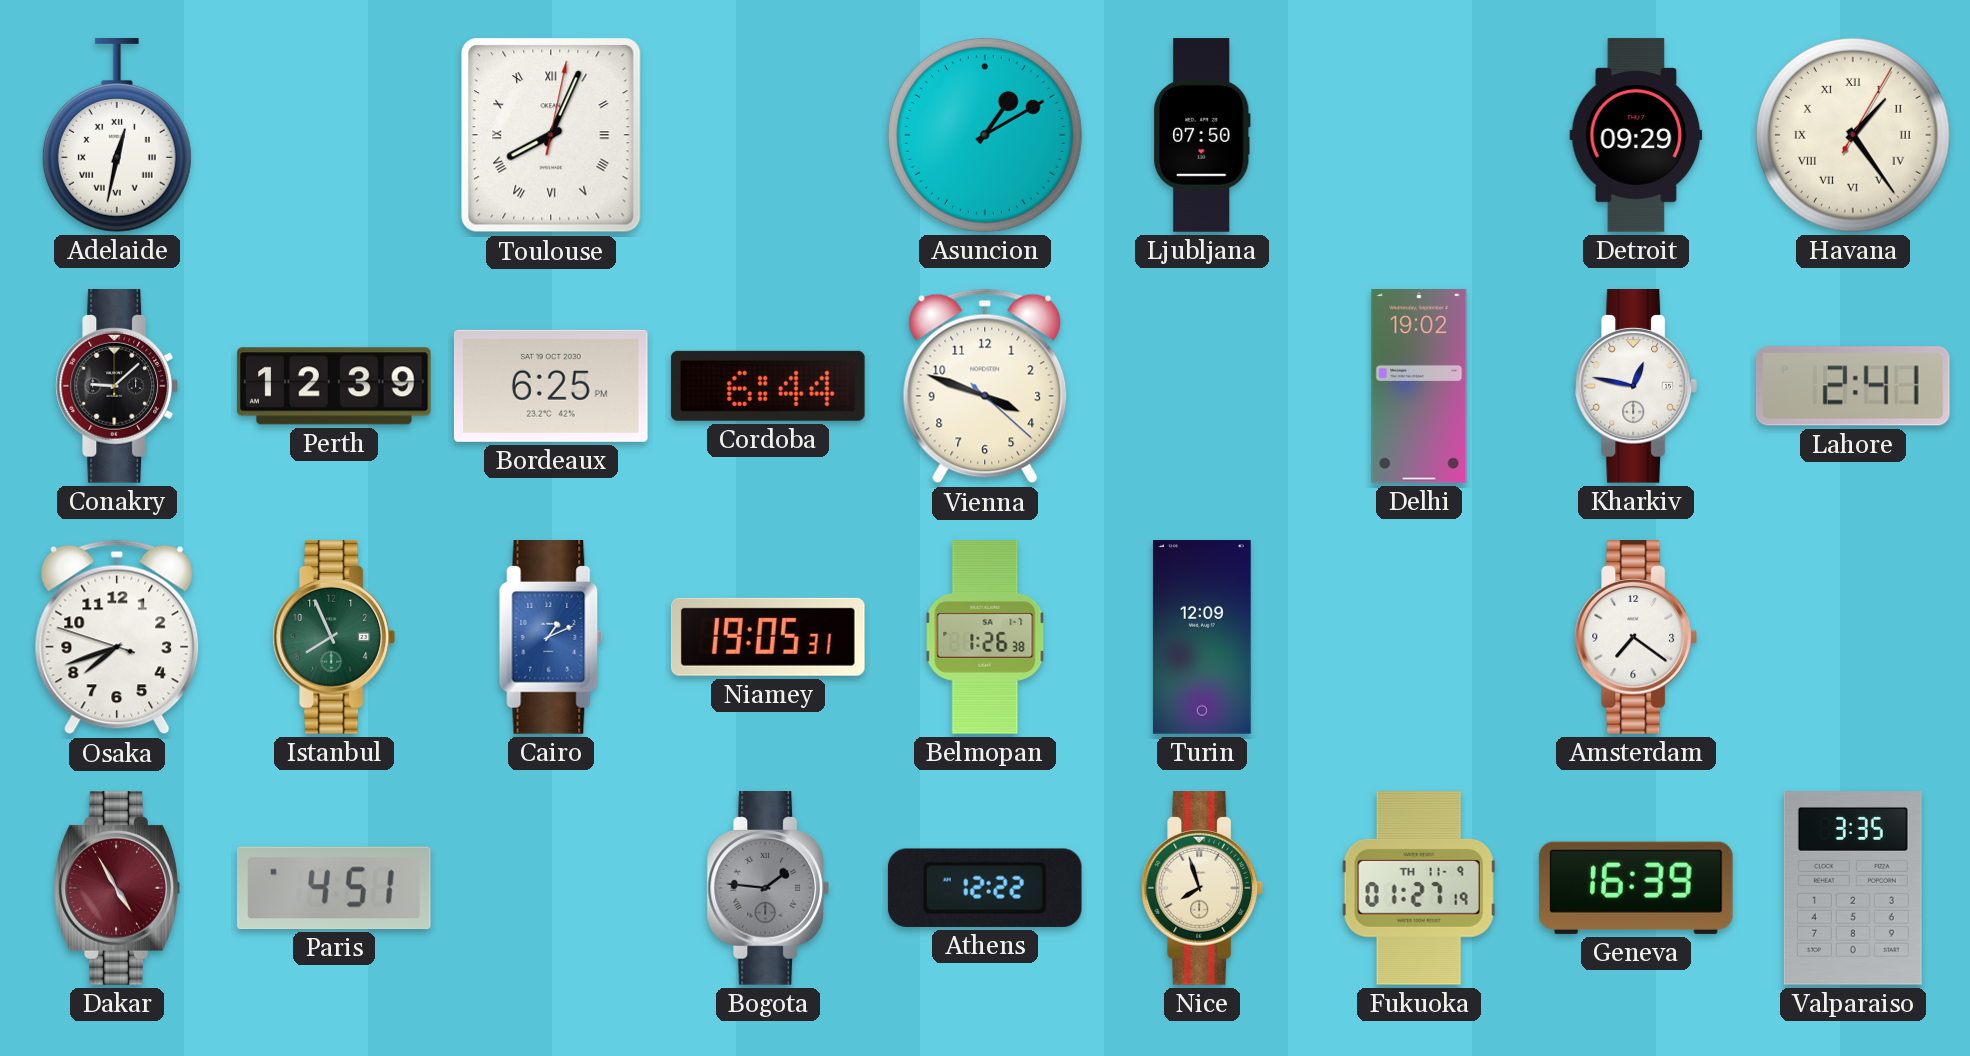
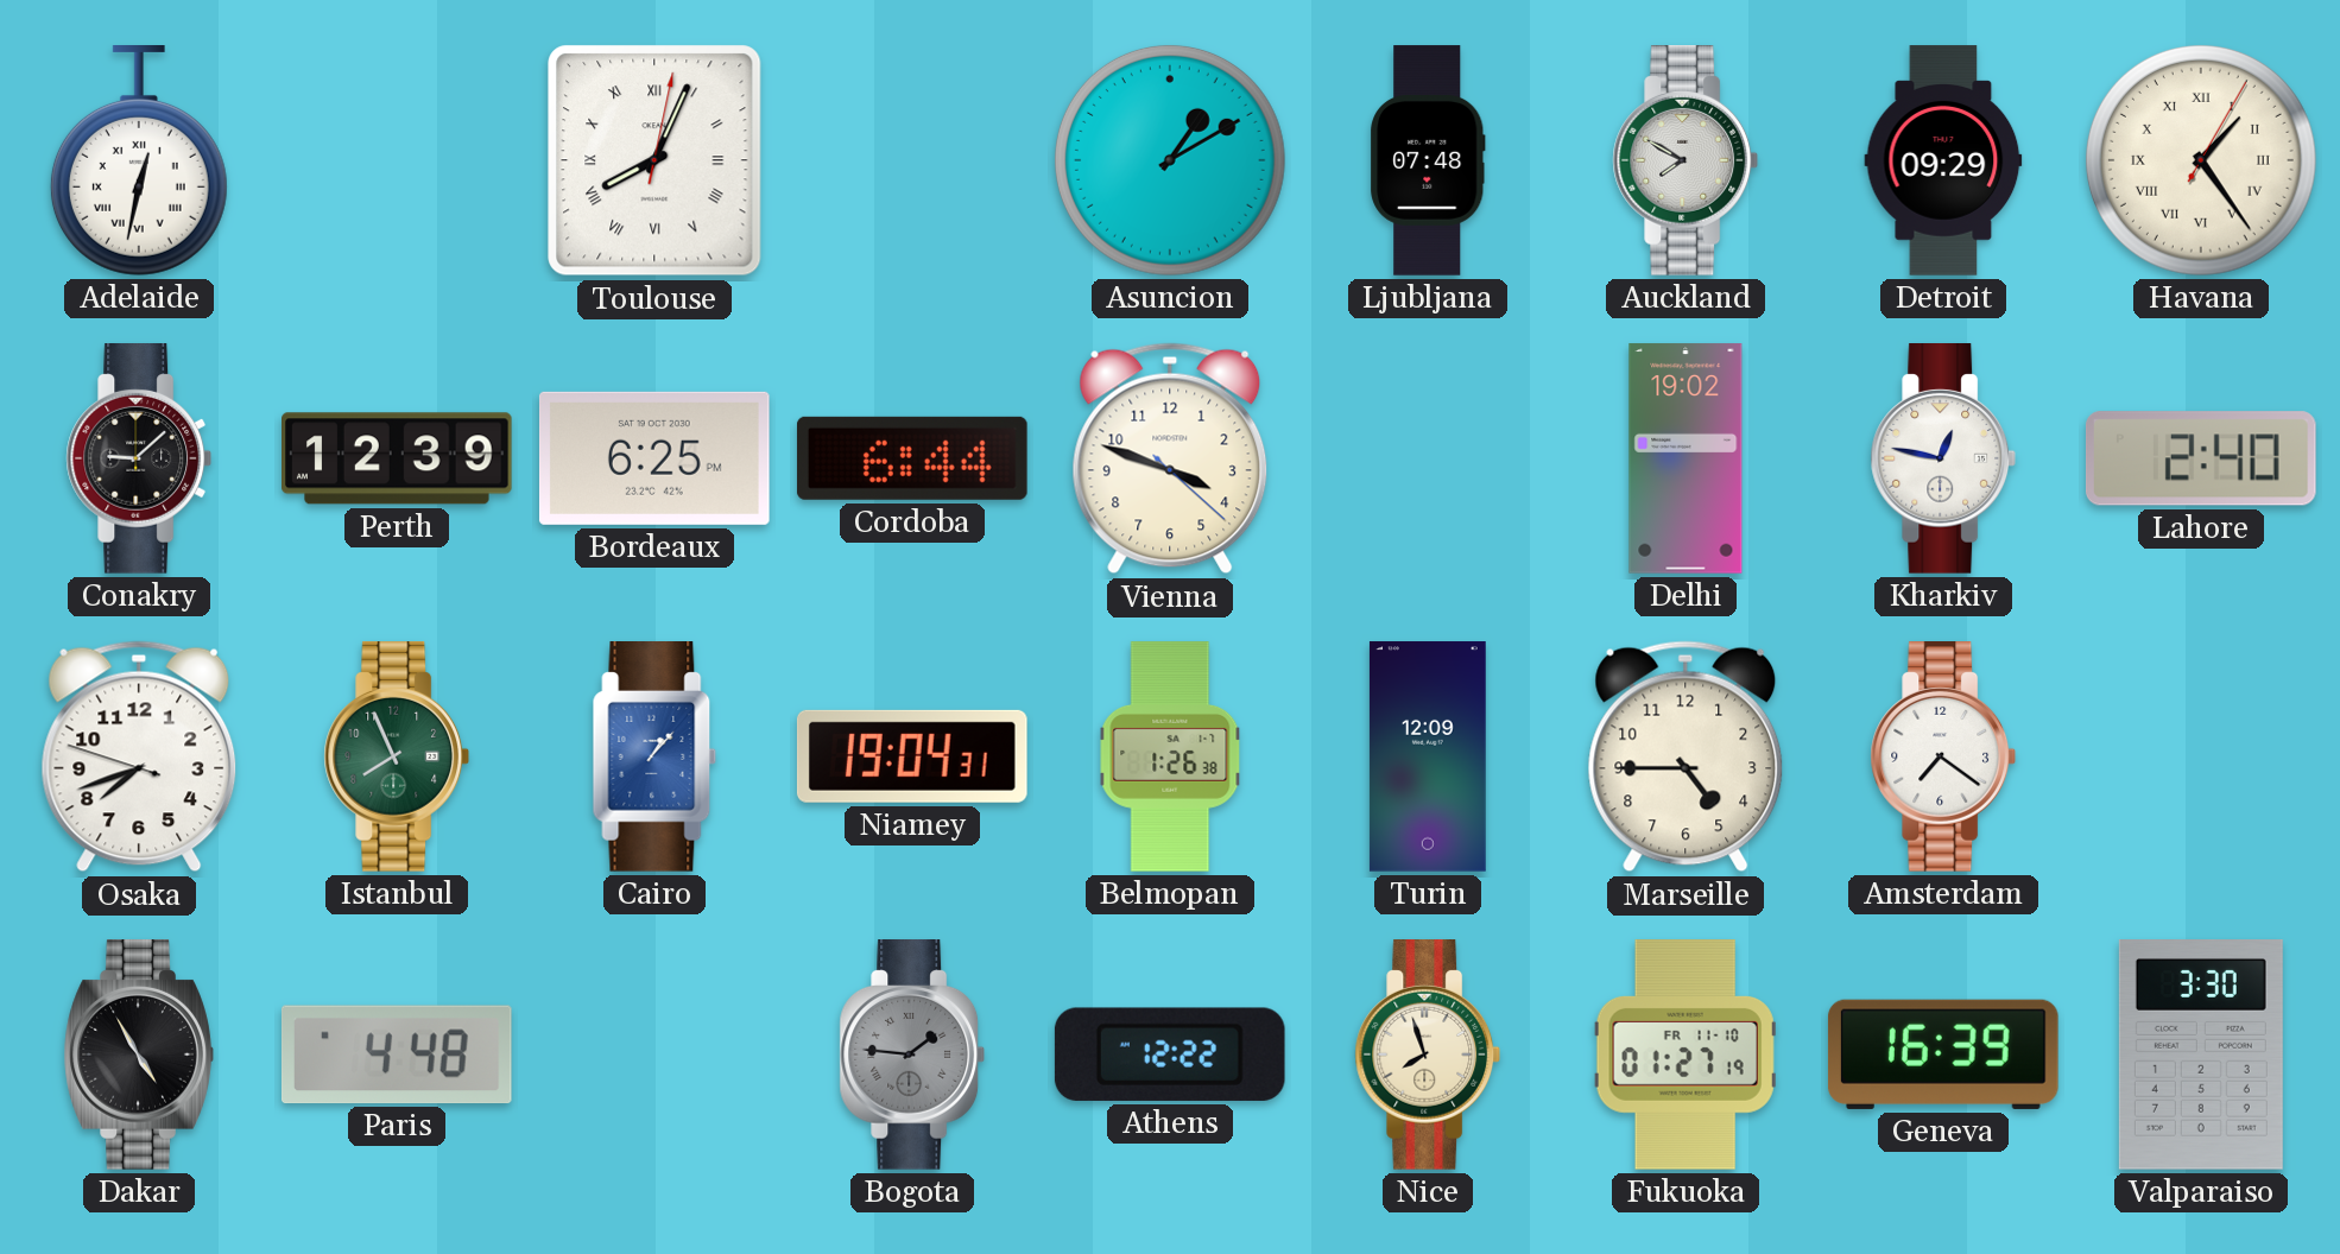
Ljubljana: 07:50 -> 07:48
Auckland: none -> 7:50
Lahore: 2:41 -> 2:40
Cairo: 1:11 -> 1:07
Niamey: 19:05 -> 19:04
Marseille: none -> 4:45
Dakar dial: burgundy -> black
Paris: 4:51 -> 4:48
Fukuoka date: TH 11-9 -> FR 11-10
Valparaiso: 3:35 -> 3:30
